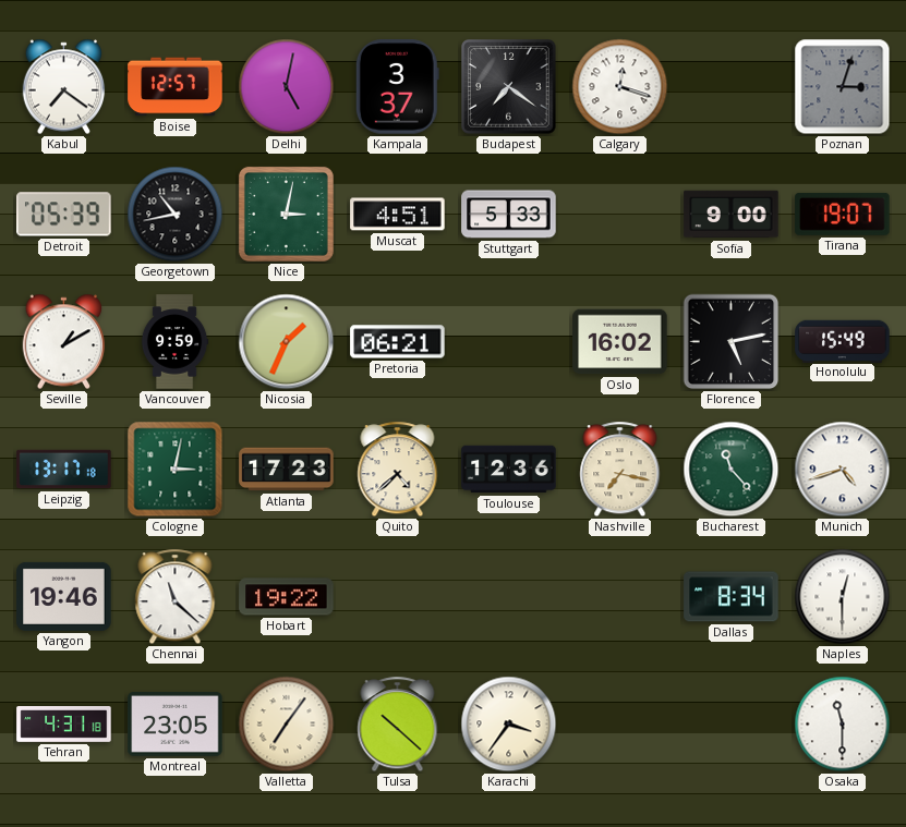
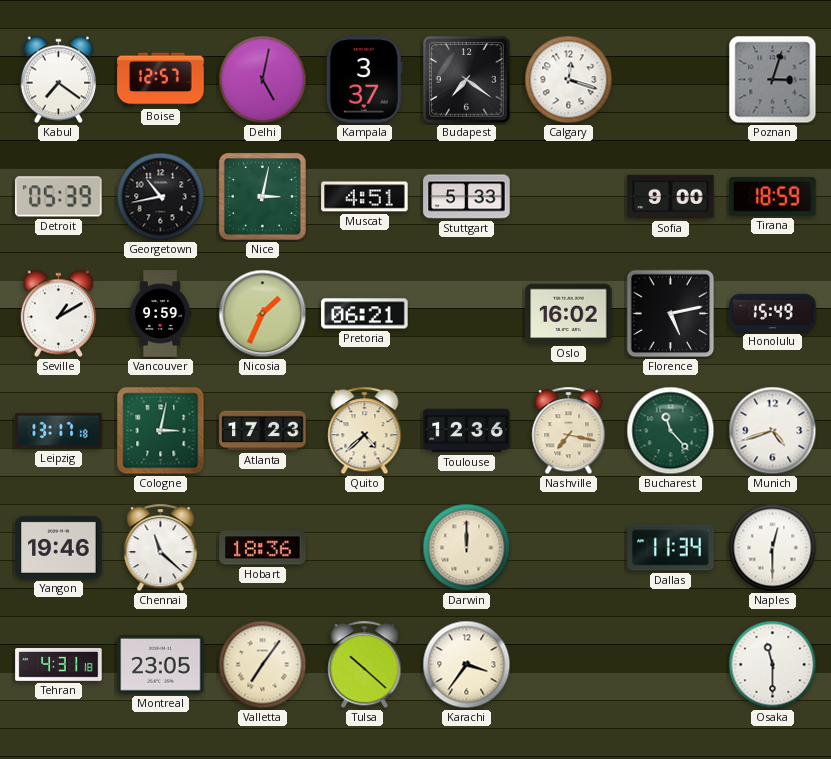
Tirana: 19:07 -> 18:59
Hobart: 19:22 -> 18:36
Darwin: none -> 12:00
Dallas: 8:34 -> 11:34
